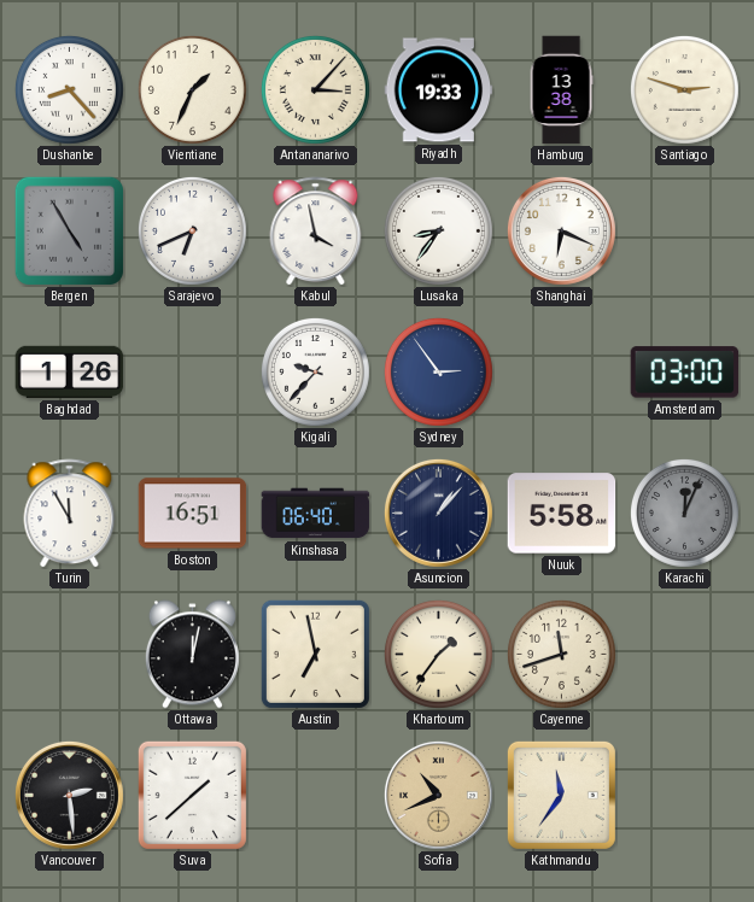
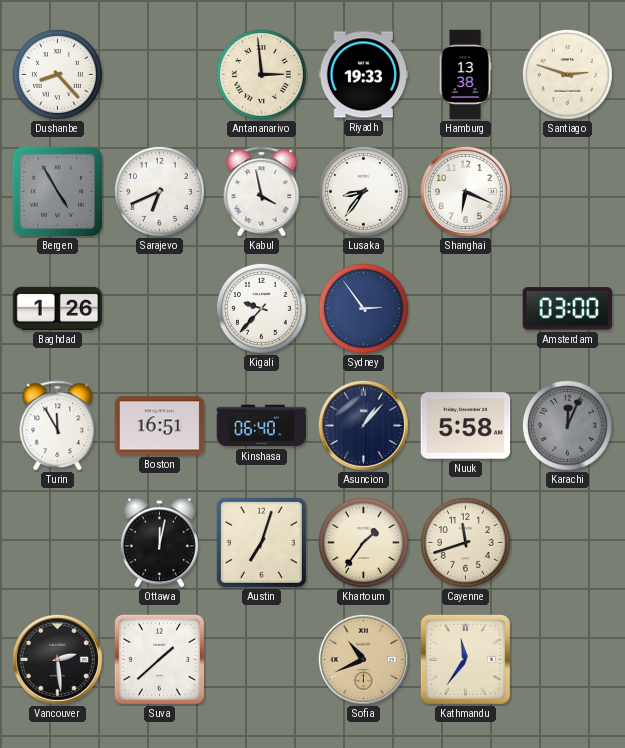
Vientiane: 1:34 -> none
Antananarivo: 3:07 -> 2:59
Austin: 6:58 -> 7:03
